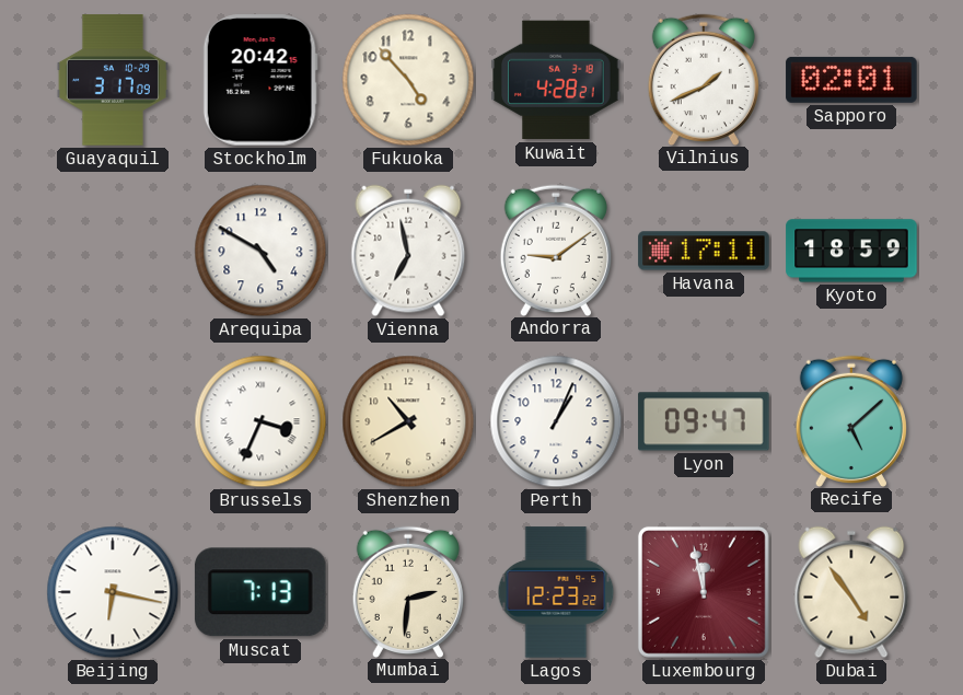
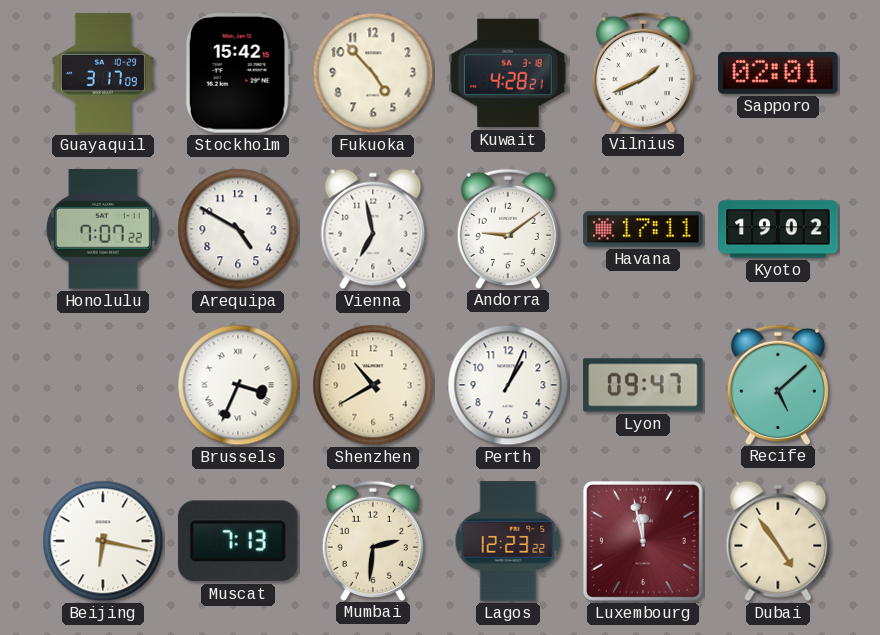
Stockholm: 20:42 -> 15:42
Honolulu: none -> 7:07
Kyoto: 18:59 -> 19:02
